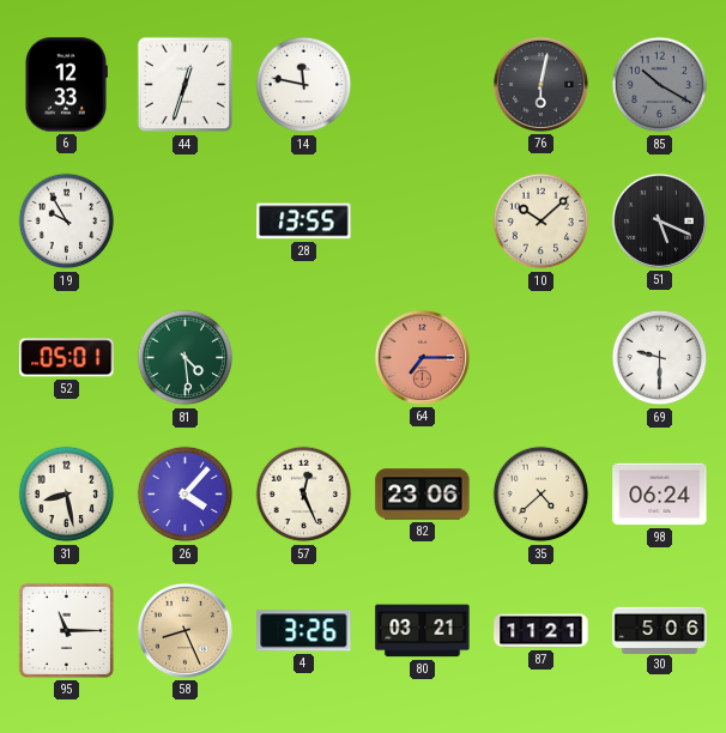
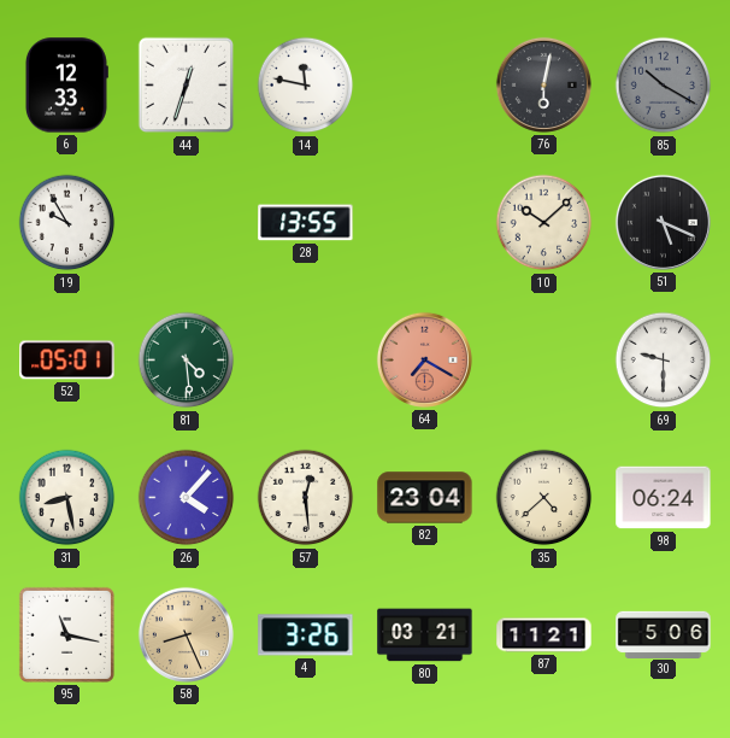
64: 7:15 -> 7:20
57: 12:26 -> 12:29
82: 23:06 -> 23:04
95: 11:15 -> 11:17
